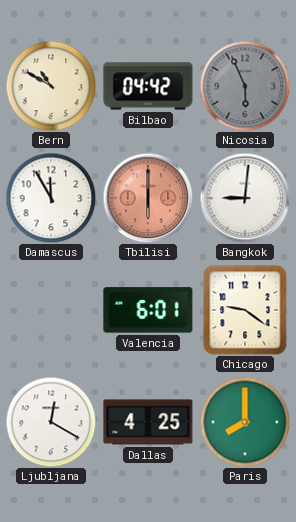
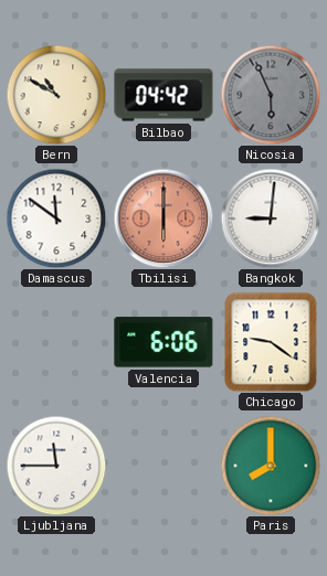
Damascus: 11:55 -> 11:51
Valencia: 6:01 -> 6:06
Ljubljana: 12:20 -> 11:45
Dallas: 4:25 -> none
